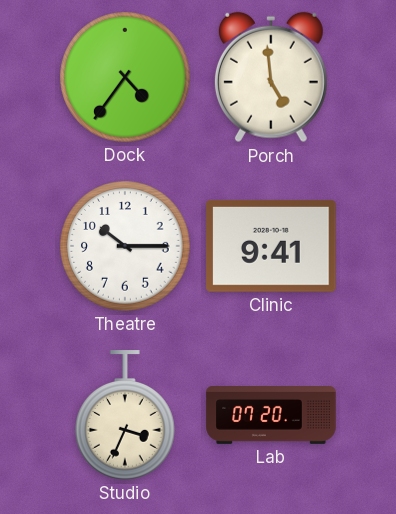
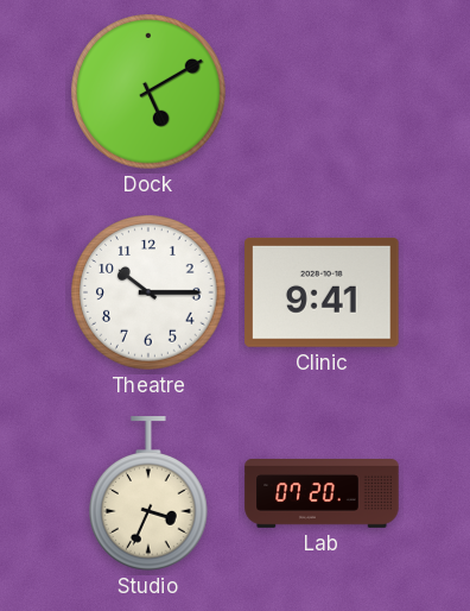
Dock: 4:36 -> 5:10
Porch: 4:59 -> none
